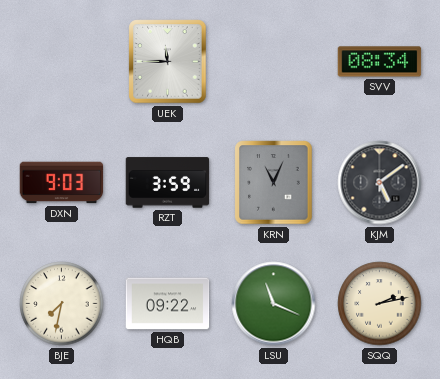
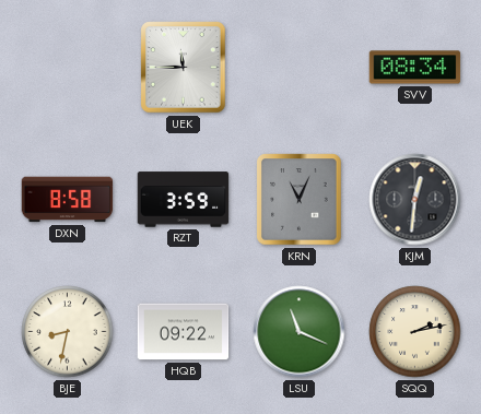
DXN: 9:03 -> 8:58
KJM: 5:09 -> 12:31
BJE: 7:32 -> 8:32
